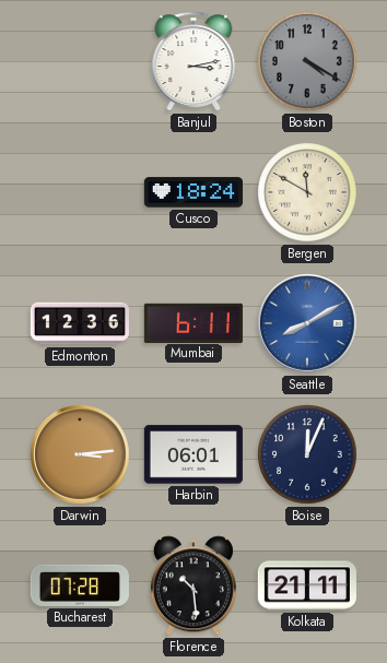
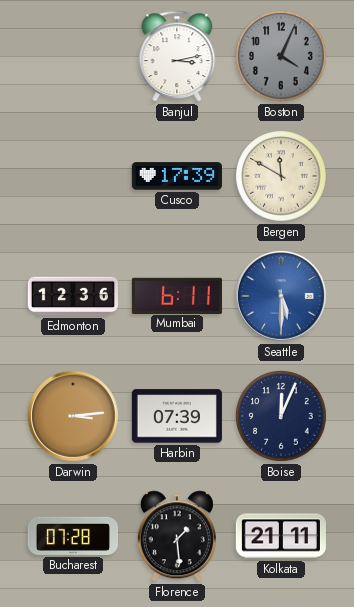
Boston: 4:20 -> 4:04
Cusco: 18:24 -> 17:39
Seattle: 8:10 -> 5:30
Harbin: 06:01 -> 07:39
Florence: 10:29 -> 1:29
